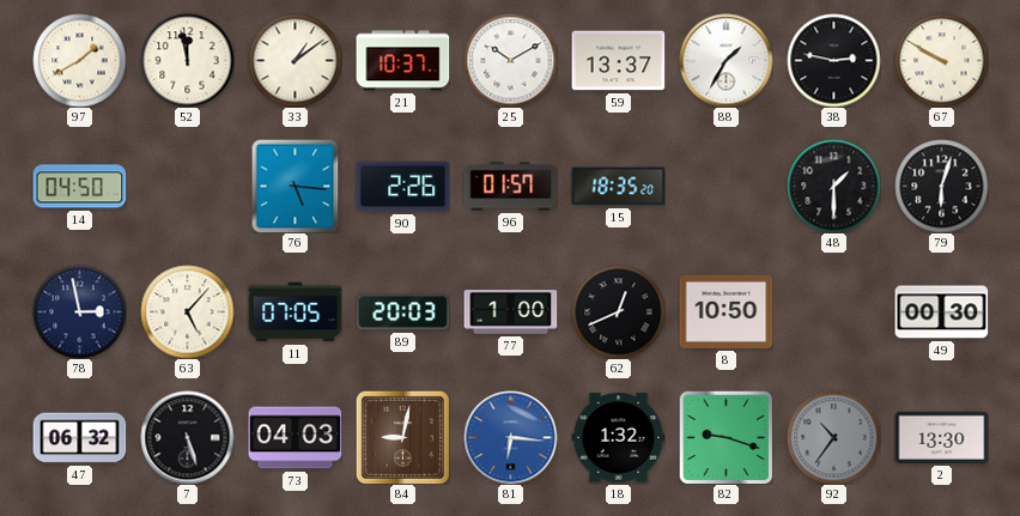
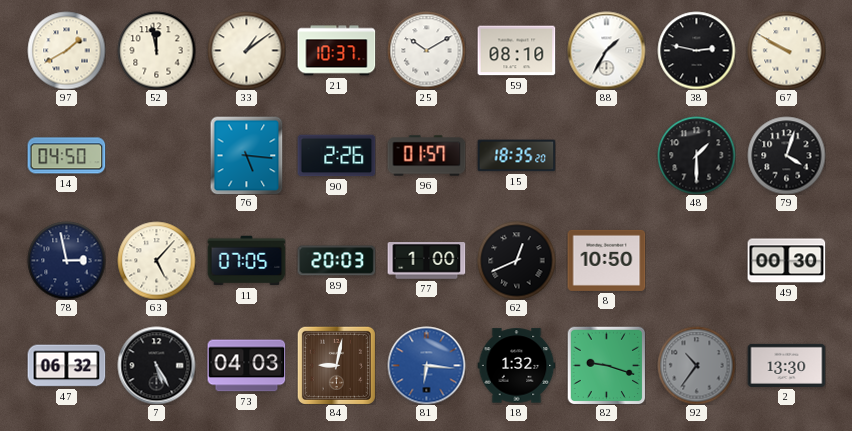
59: 13:37 -> 08:10
79: 6:03 -> 4:03
7: 5:27 -> 5:25
